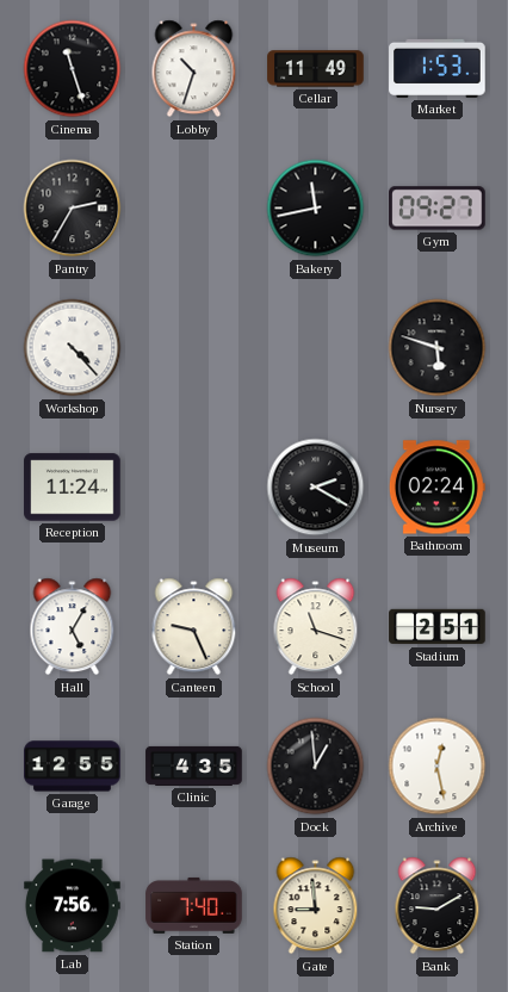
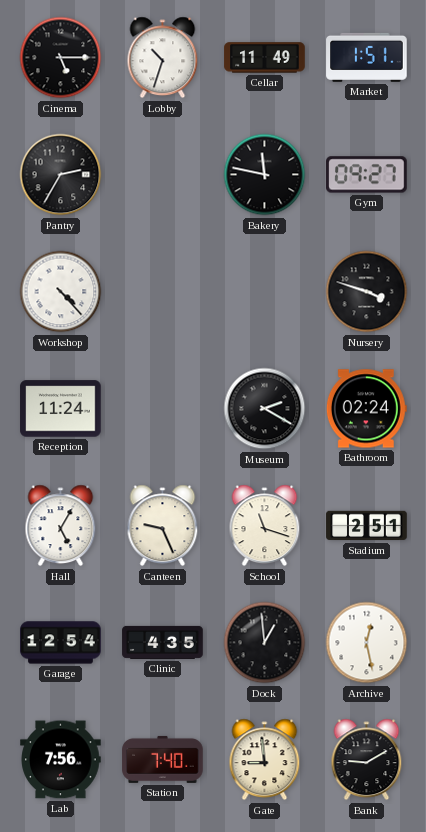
Cinema: 11:27 -> 5:15
Market: 1:53 -> 1:51
Bakery: 11:43 -> 11:47
Nursery: 5:48 -> 3:48
Garage: 12:55 -> 12:54
